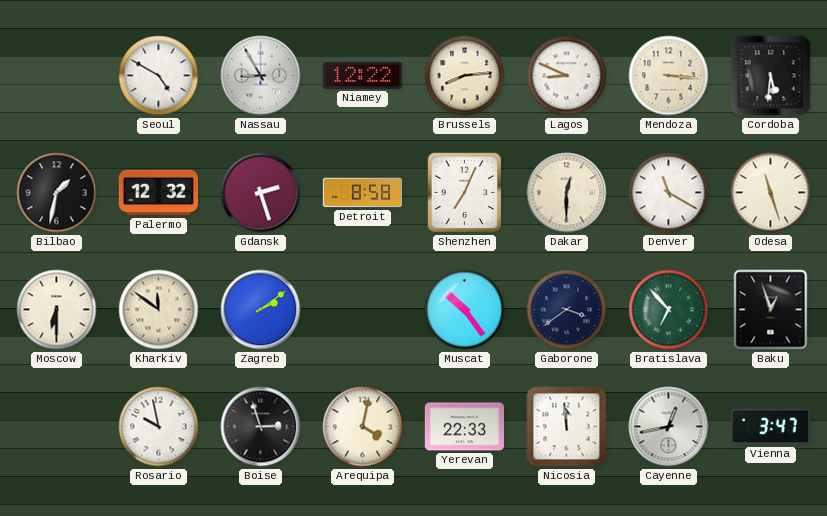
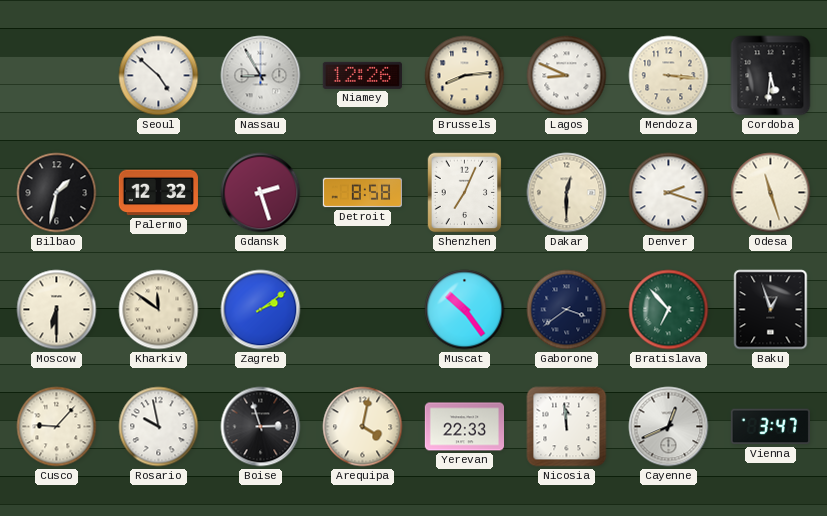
Seoul: 4:50 -> 4:52
Niamey: 12:22 -> 12:26
Denver: 11:20 -> 2:18
Cusco: none -> 9:07
Cayenne: 12:43 -> 12:41
